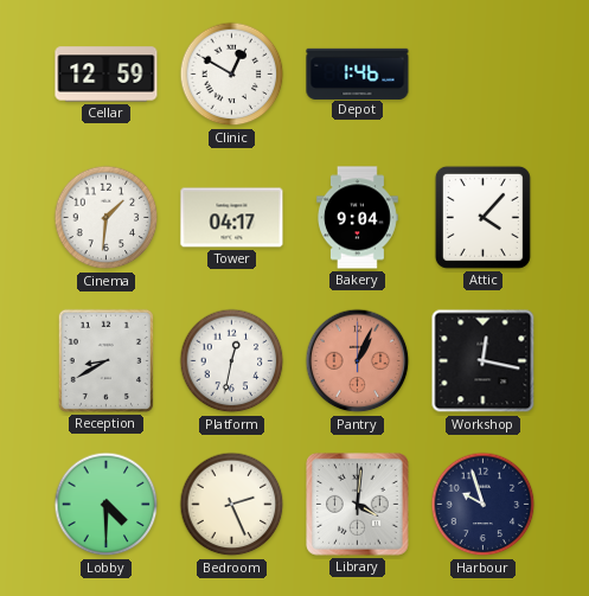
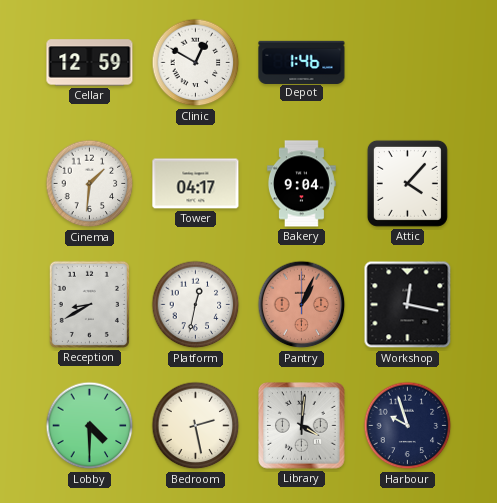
Bedroom: 2:26 -> 2:28
